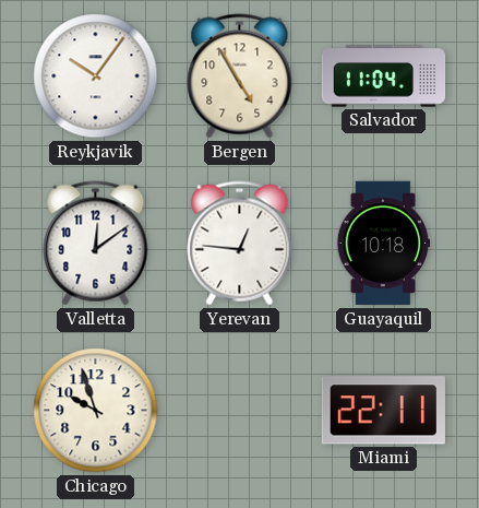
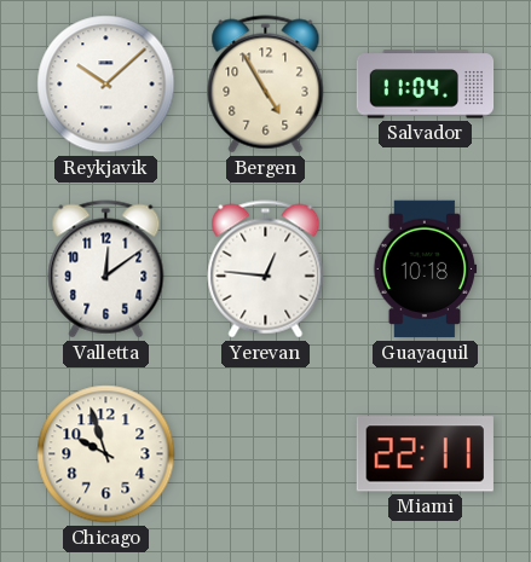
Reykjavik: 10:06 -> 10:08
